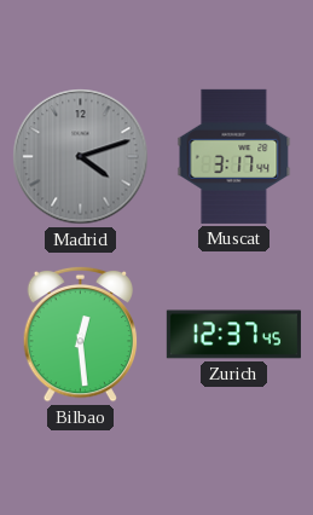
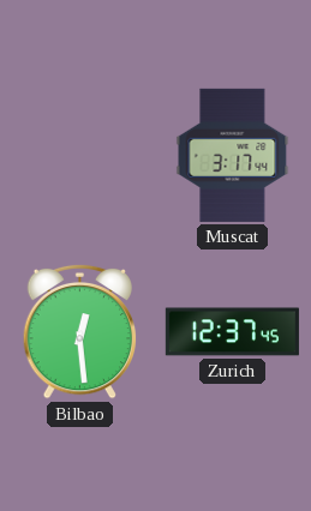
Madrid: 4:12 -> none
